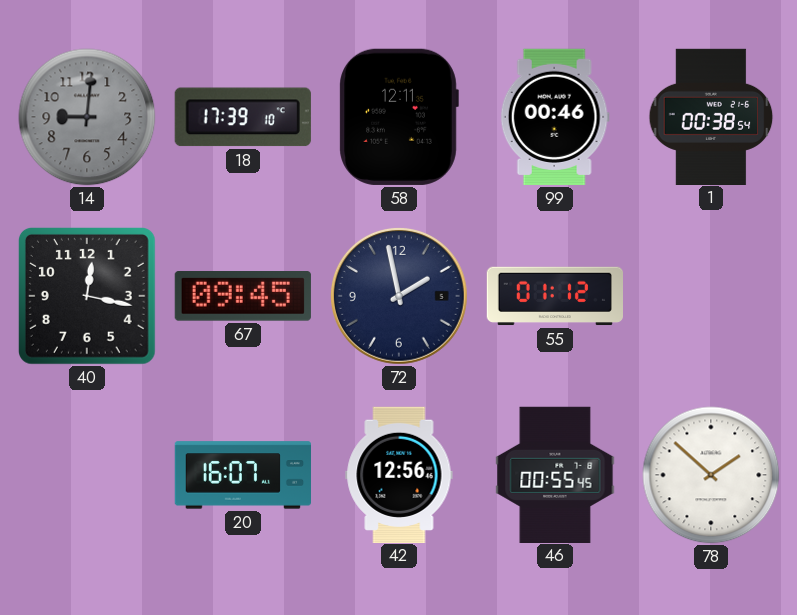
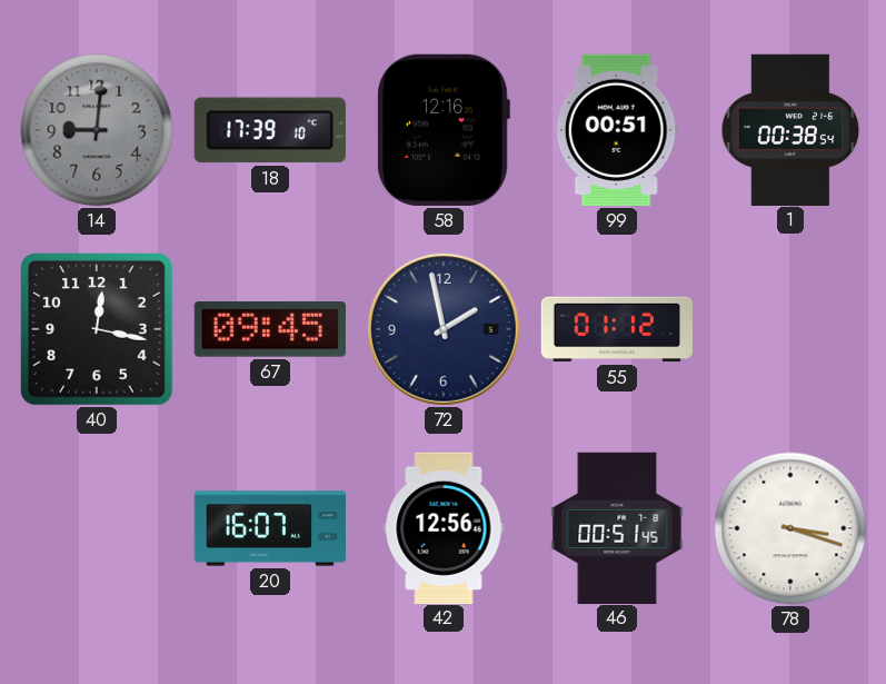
58: 12:11 -> 12:16
99: 00:46 -> 00:51
46: 00:55 -> 00:51
78: 1:52 -> 3:18
